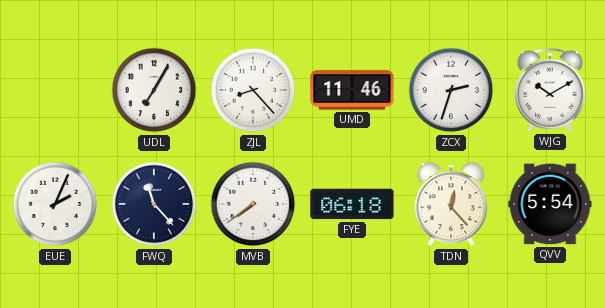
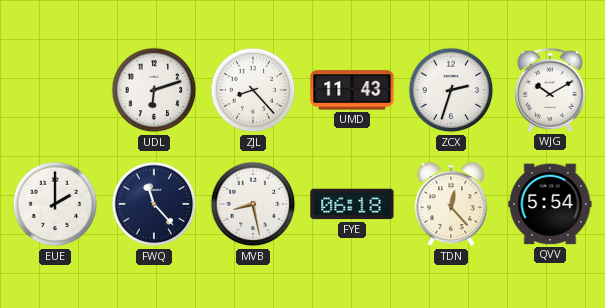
UDL: 7:05 -> 6:12
UMD: 11:46 -> 11:43
EUE: 2:04 -> 2:00
MVB: 7:39 -> 8:28
